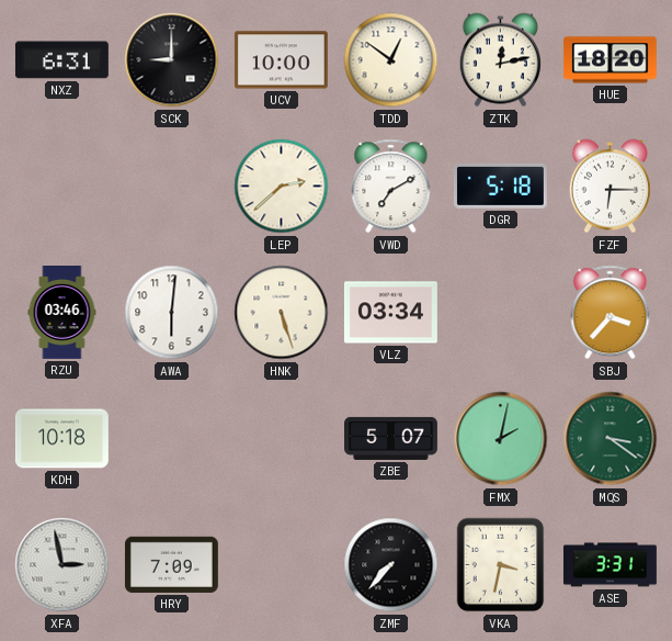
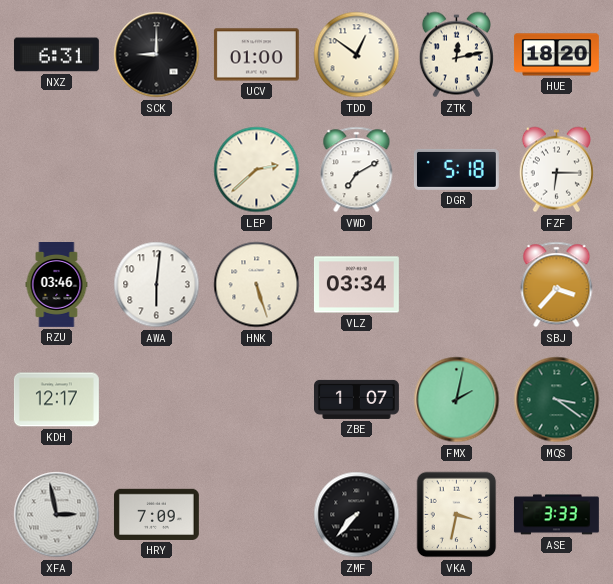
UCV: 10:00 -> 01:00
KDH: 10:18 -> 12:17
ZBE: 5:07 -> 1:07
ASE: 3:31 -> 3:33
